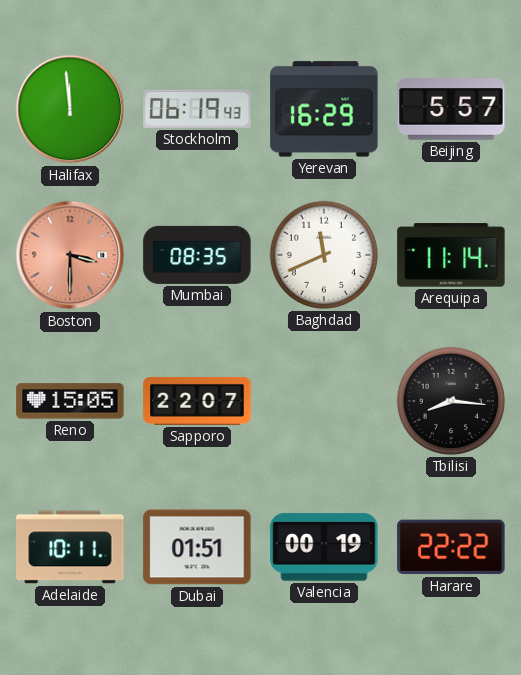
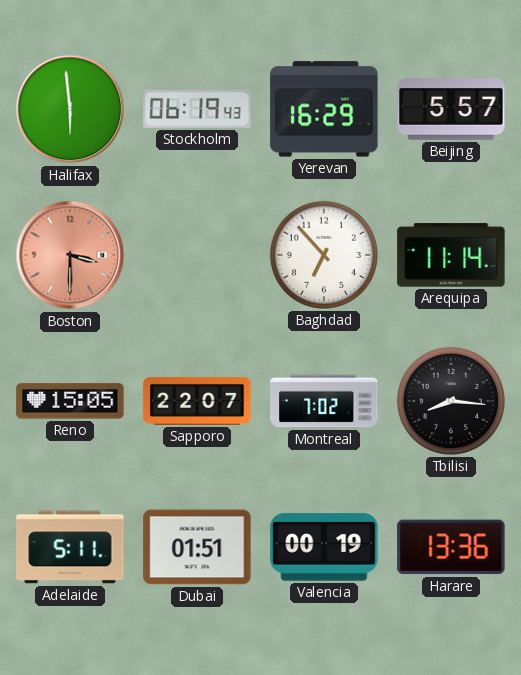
Halifax: 11:59 -> 5:59
Mumbai: 08:35 -> none
Baghdad: 11:41 -> 6:53
Montreal: none -> 7:02
Adelaide: 10:11 -> 5:11
Harare: 22:22 -> 13:36
